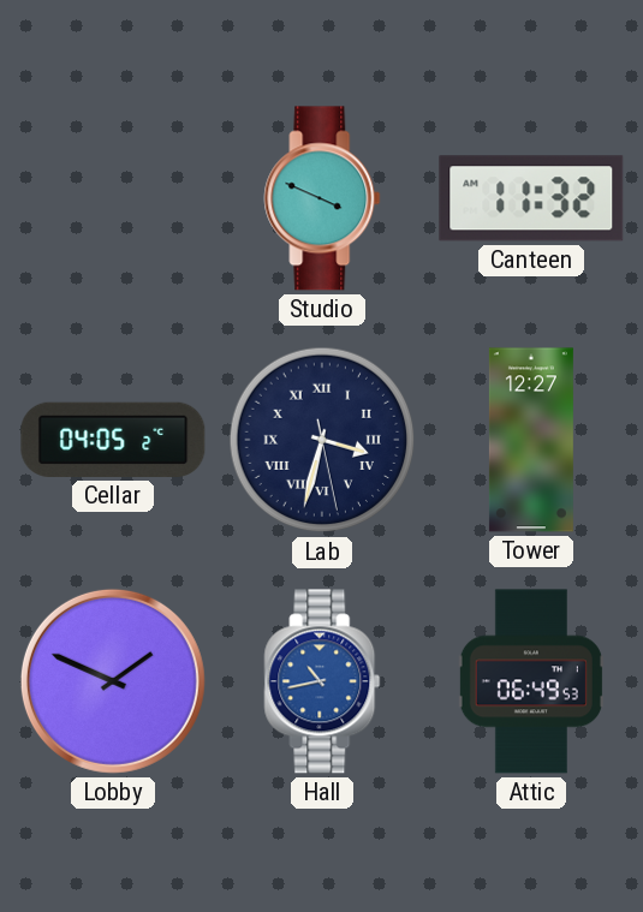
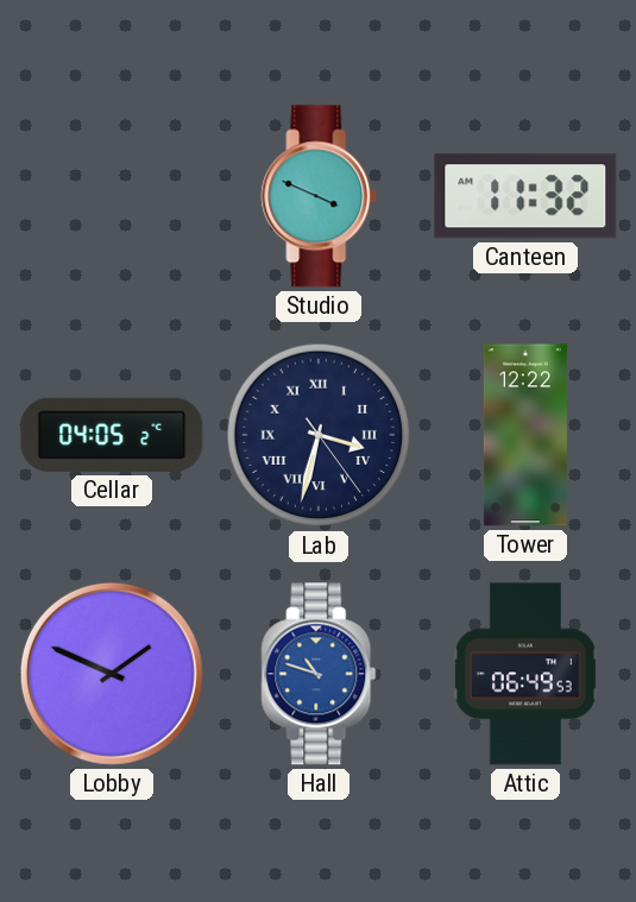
Lab: 3:32:28 -> 3:32:24
Tower: 12:27 -> 12:22
Hall: 10:43 -> 10:48
